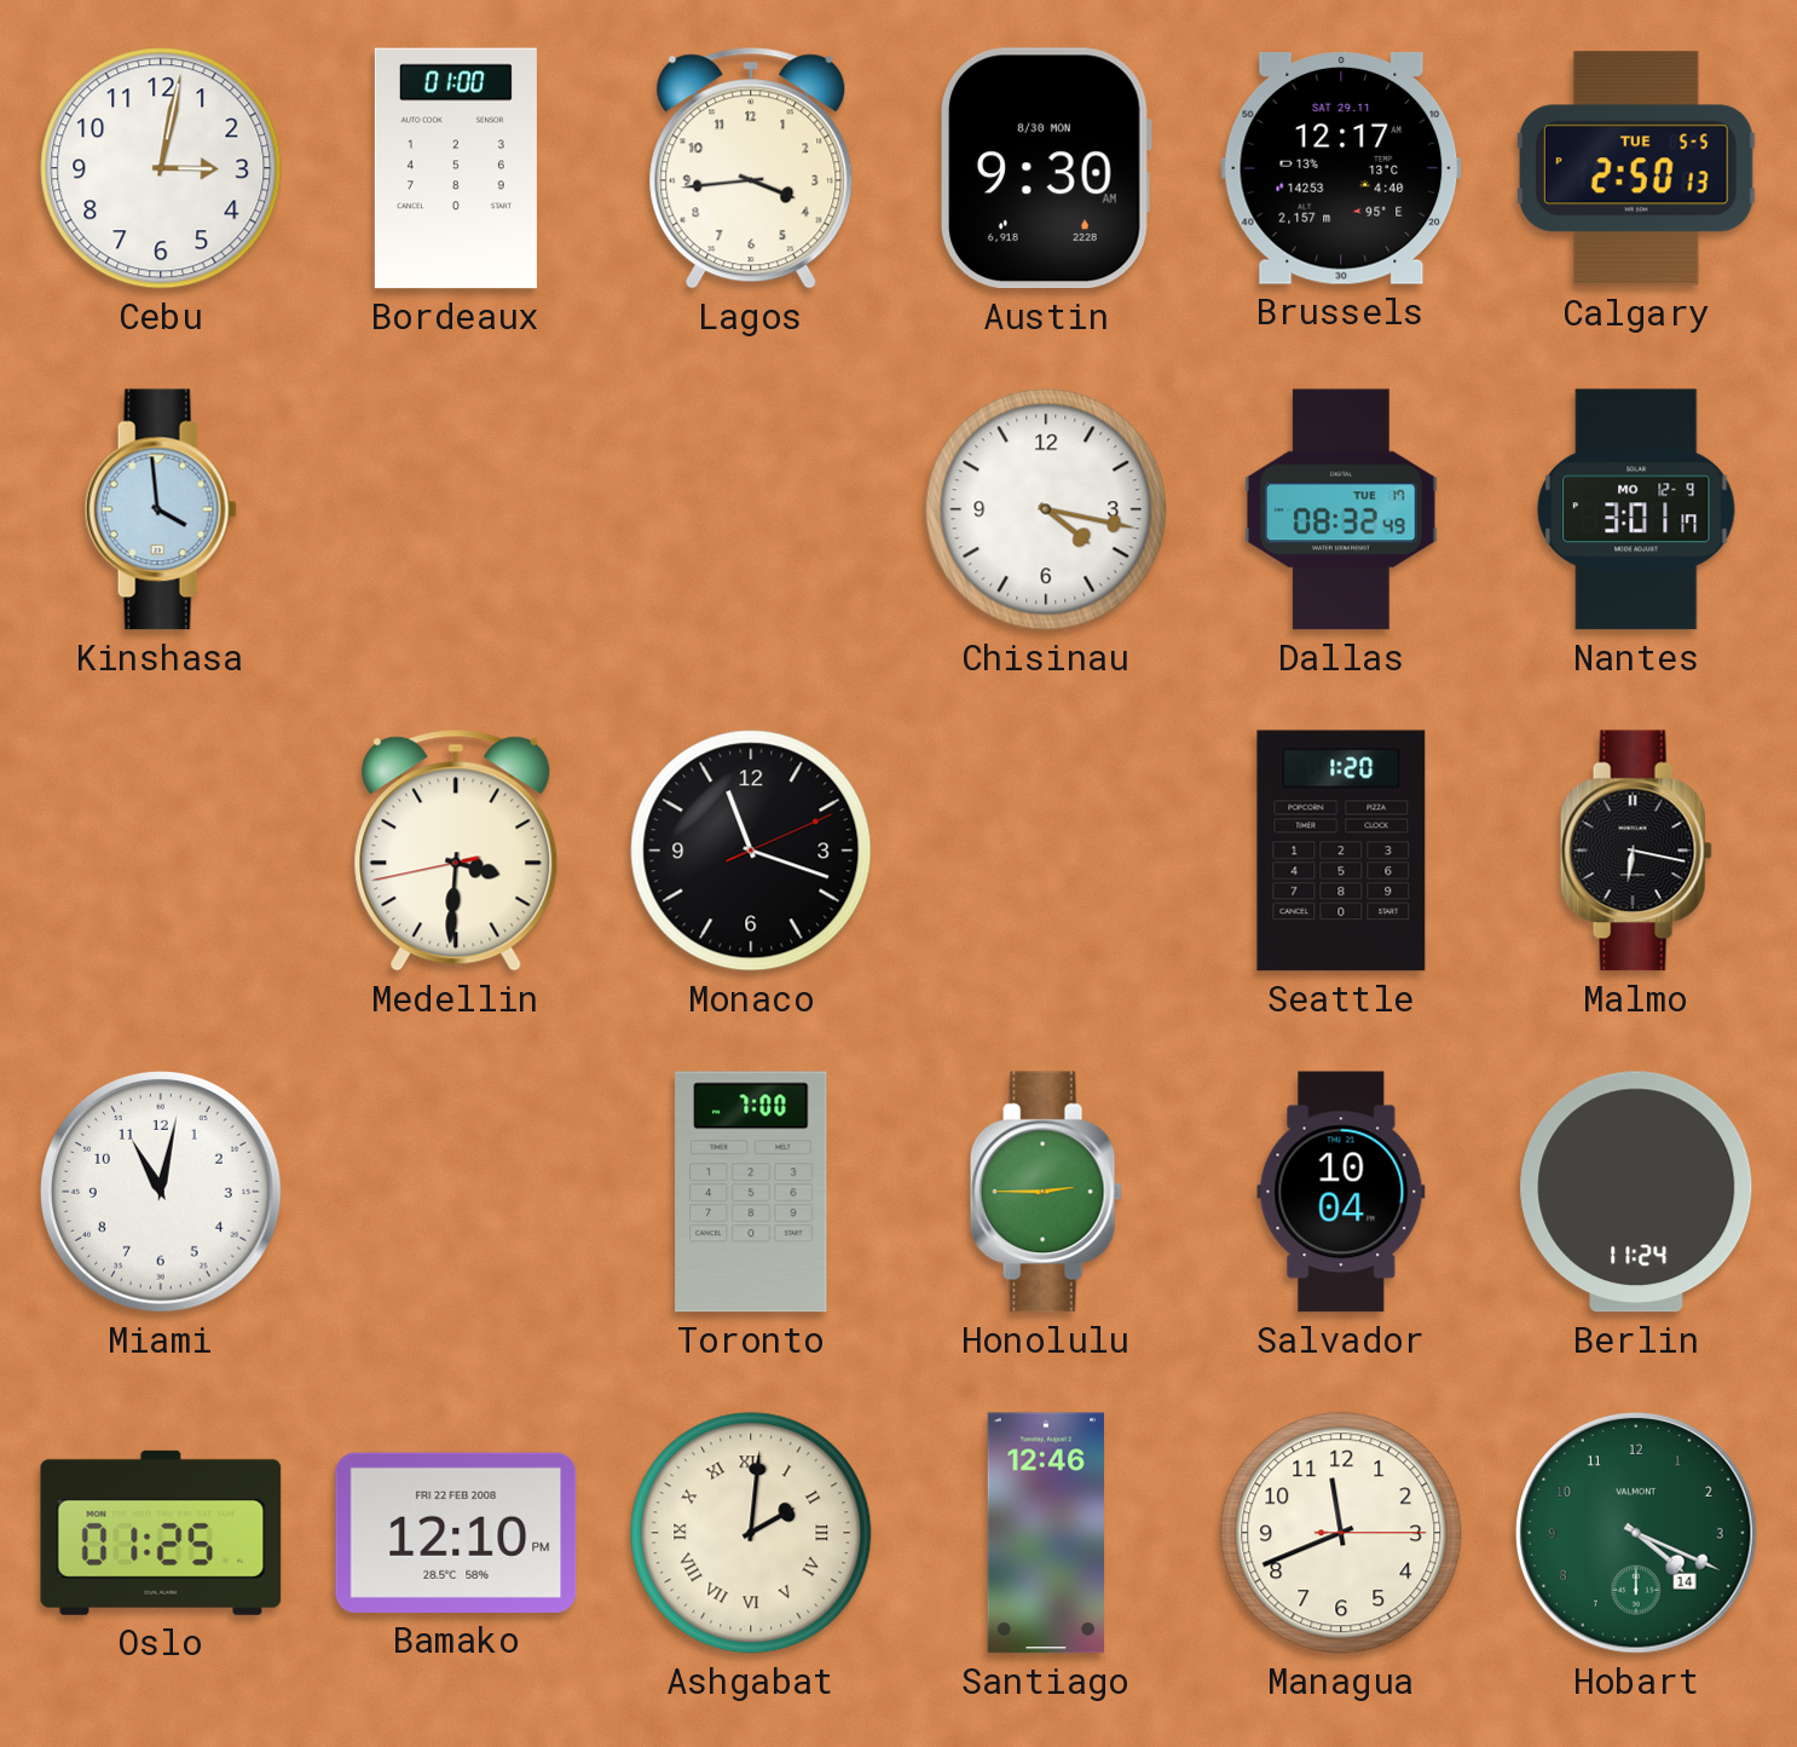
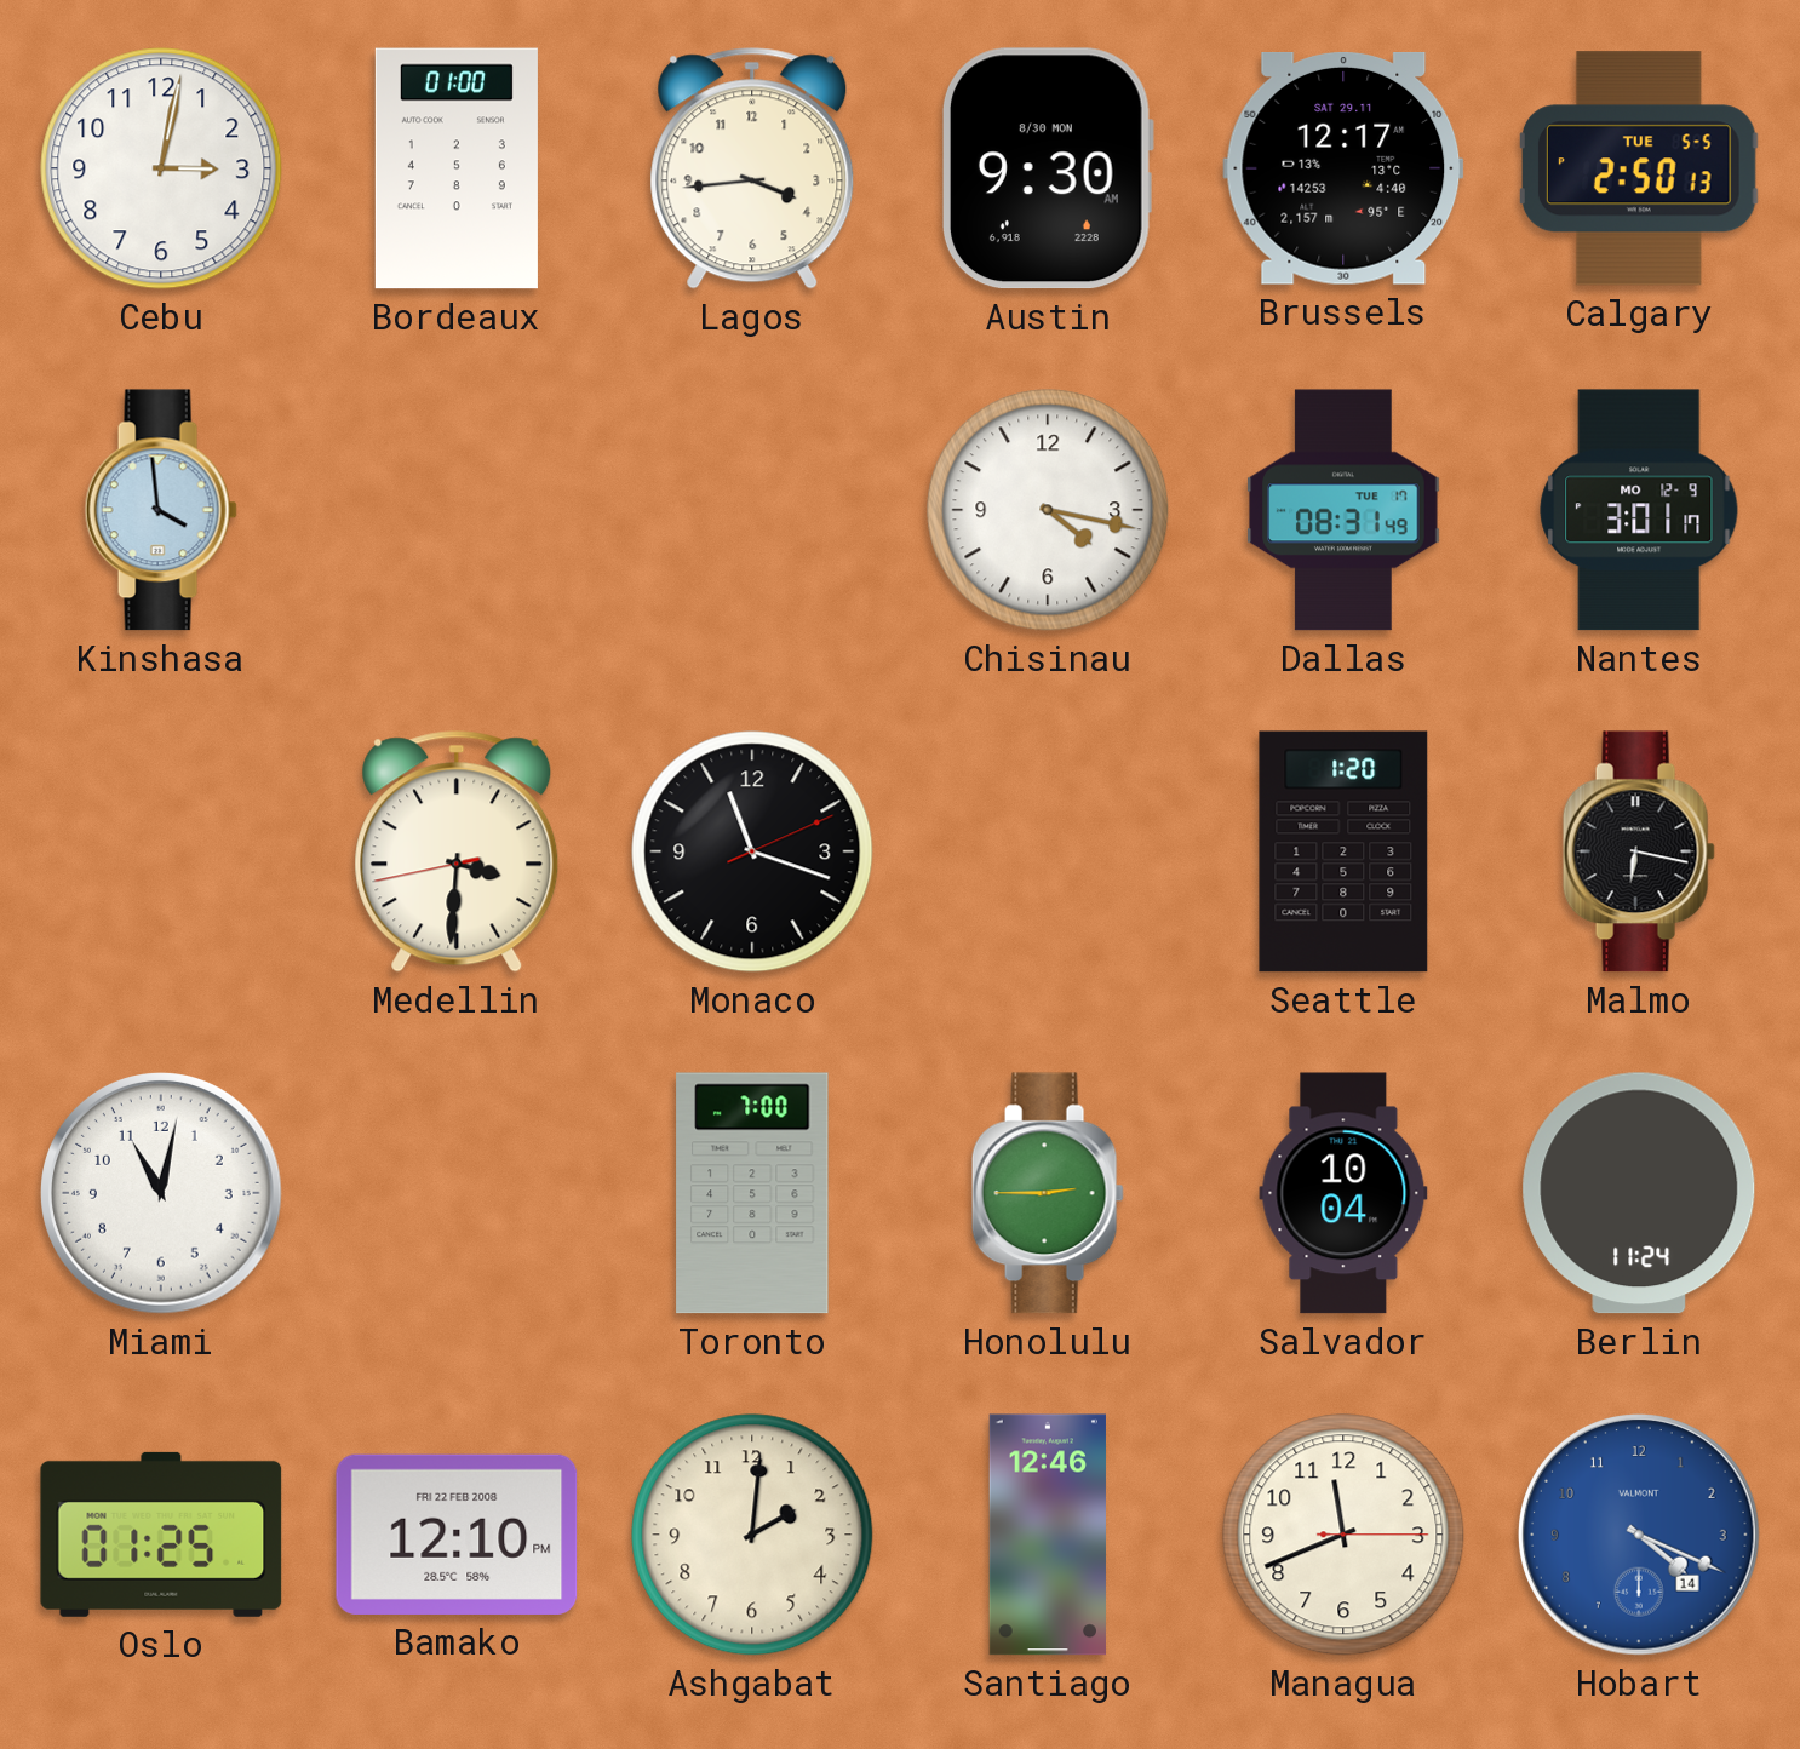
Dallas: 08:32 -> 08:31
Ashgabat numerals: Roman -> Arabic
Hobart dial: green -> blue
